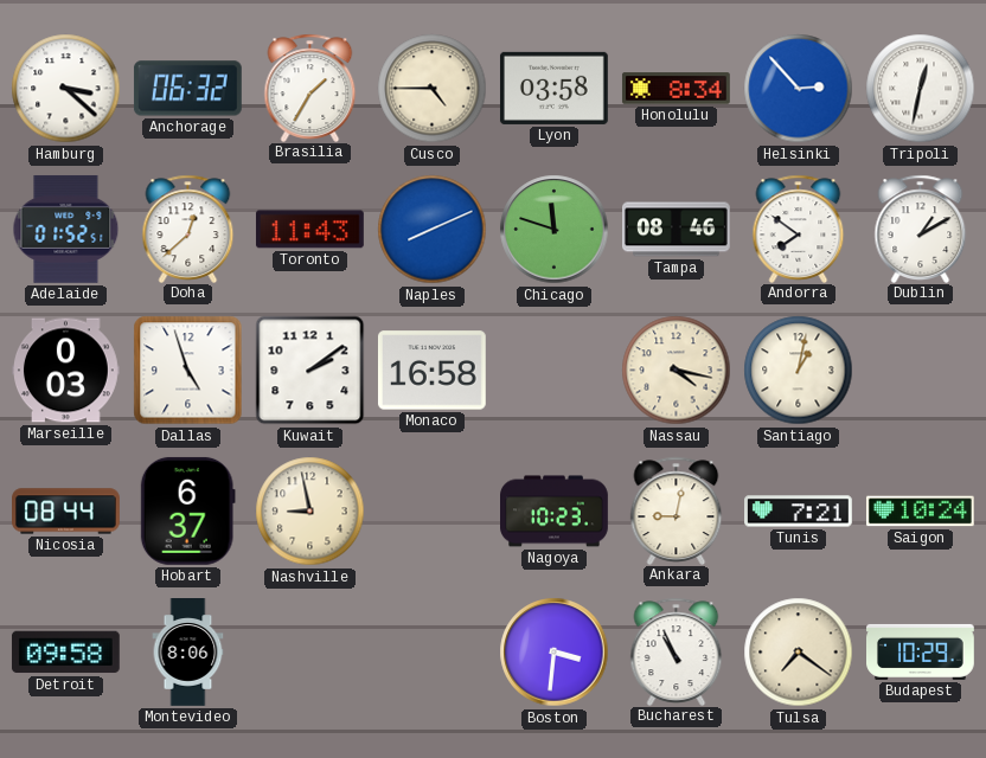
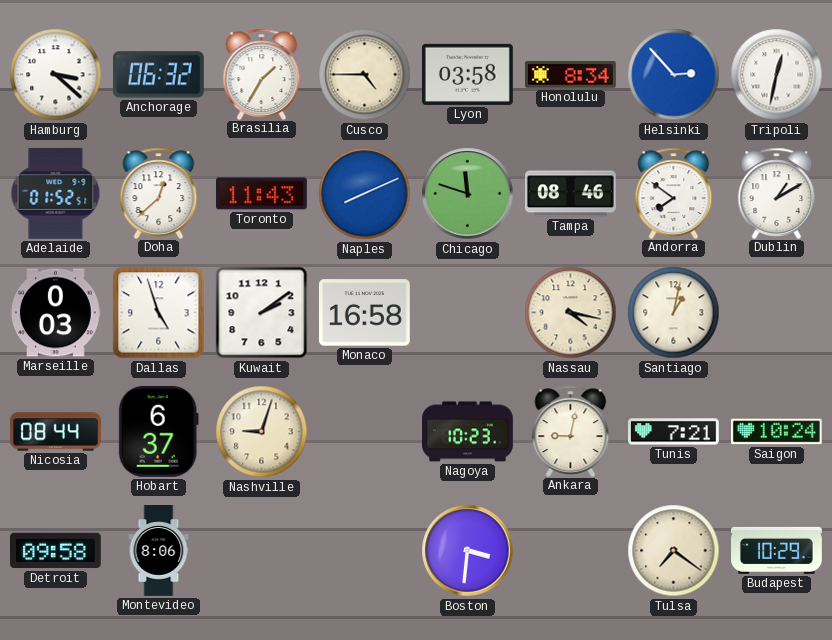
Nashville: 8:58 -> 9:03
Bucharest: 10:56 -> none
